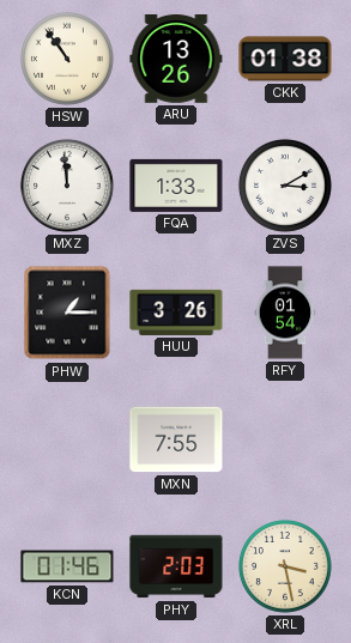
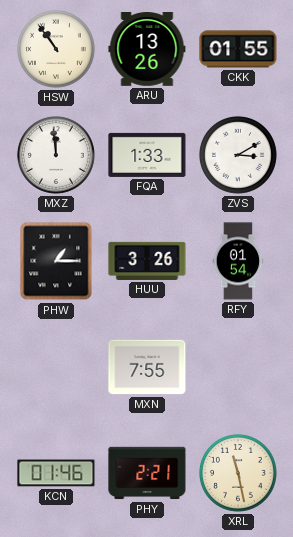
CKK: 01:38 -> 01:55
PHY: 2:03 -> 2:21
XRL: 3:28 -> 11:28
